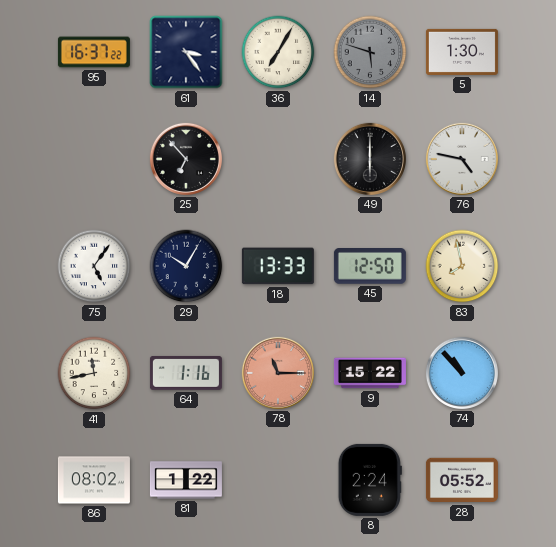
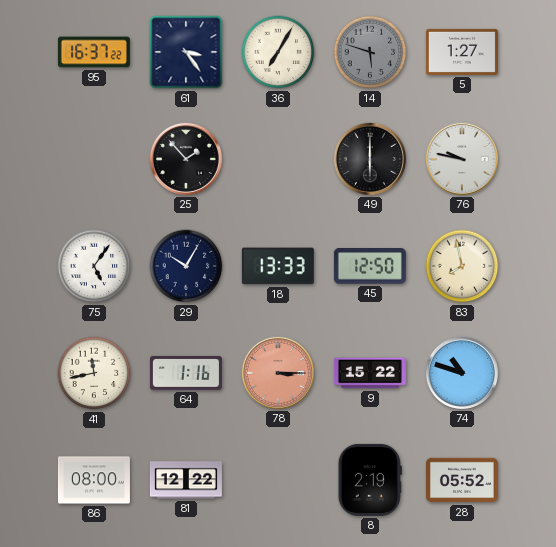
5: 1:30 -> 1:27
25: 6:53 -> 1:53
76: 4:47 -> 9:47
78: 11:15 -> 3:15
74: 10:53 -> 10:48
86: 08:02 -> 08:00
81: 1:22 -> 12:22
8: 2:24 -> 2:19
